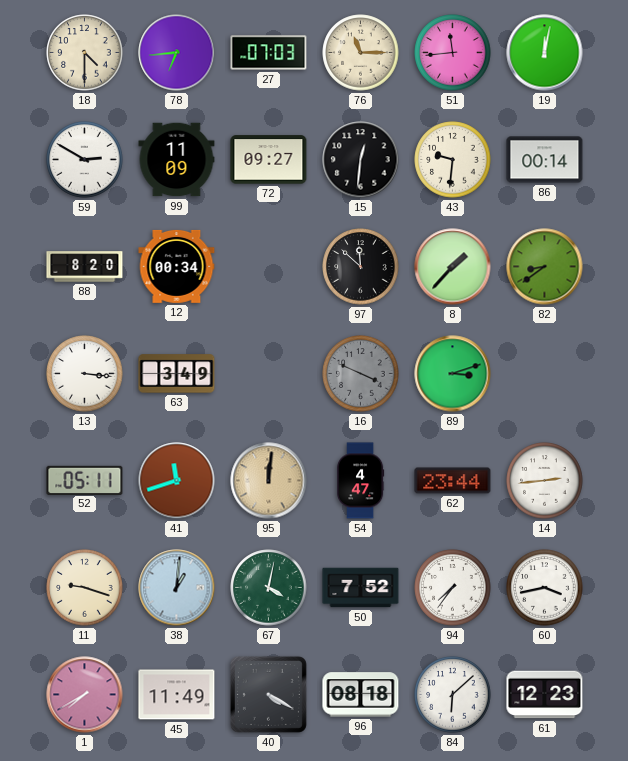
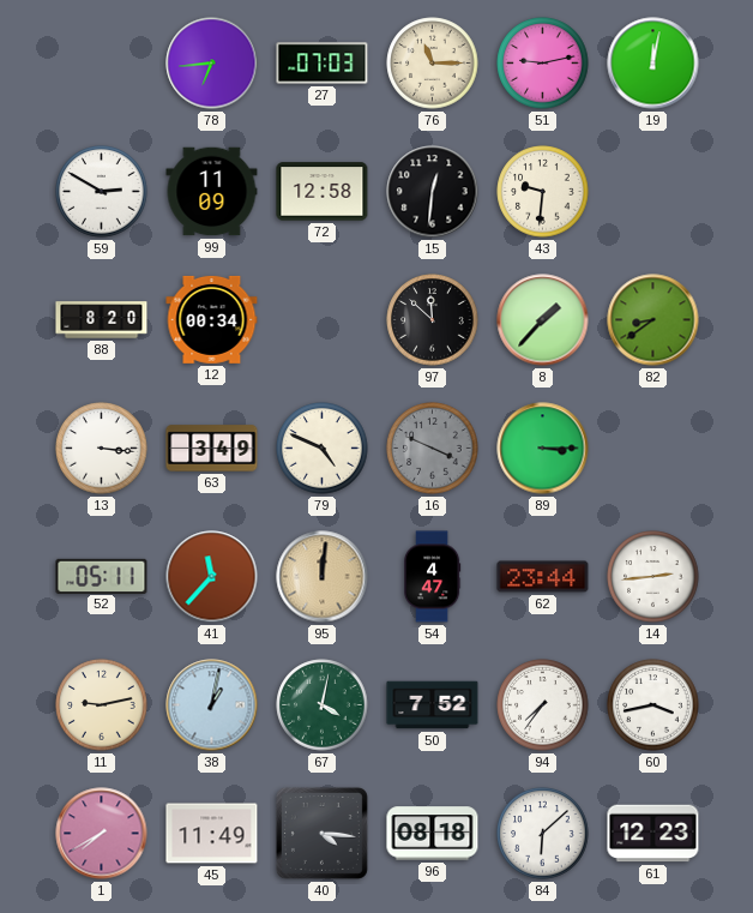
18: 4:30 -> none
51: 11:44 -> 9:13
72: 09:27 -> 12:58
86: 00:14 -> none
79: none -> 4:49
89: 3:12 -> 3:15
41: 11:42 -> 11:37
11: 9:18 -> 9:13
38: 1:01 -> 1:02
40: 4:20 -> 4:16
